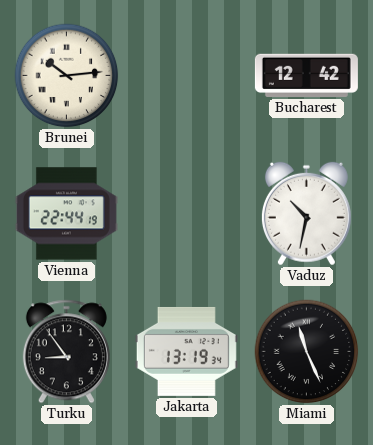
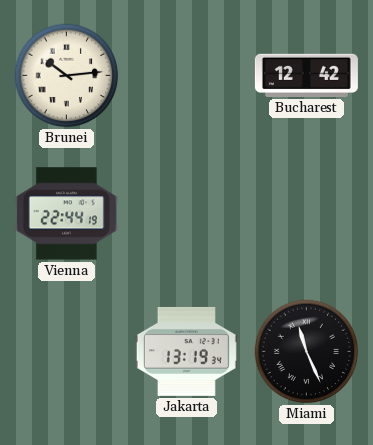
Vaduz: 10:32 -> none
Turku: 8:54 -> none
